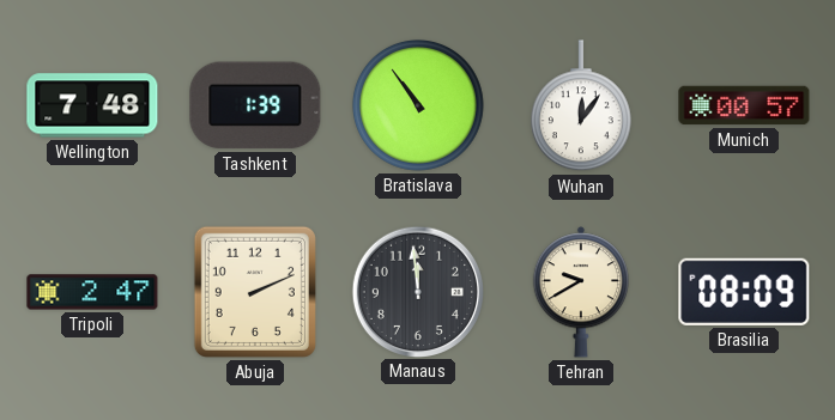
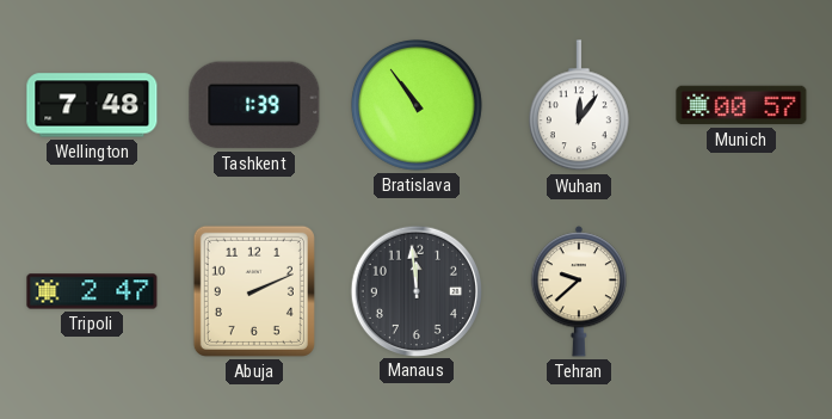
Tehran: 9:40 -> 9:38
Brasilia: 08:09 -> none
